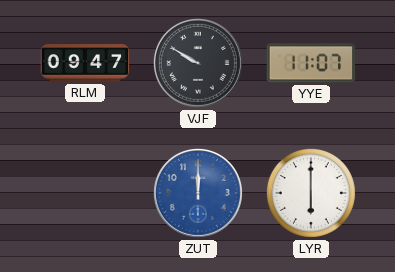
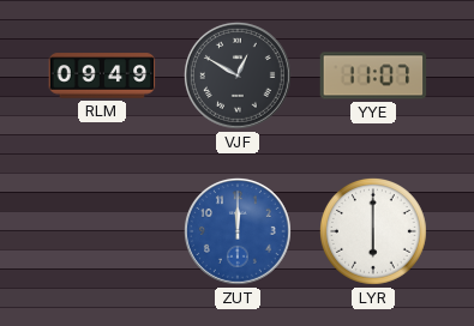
RLM: 09:47 -> 09:49
VJF: 9:50 -> 12:50
